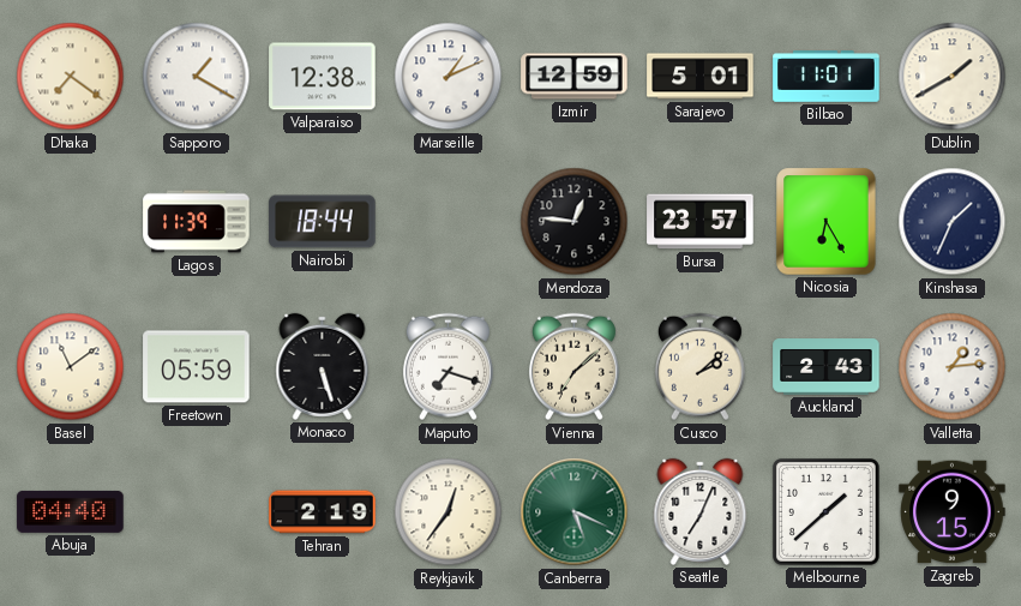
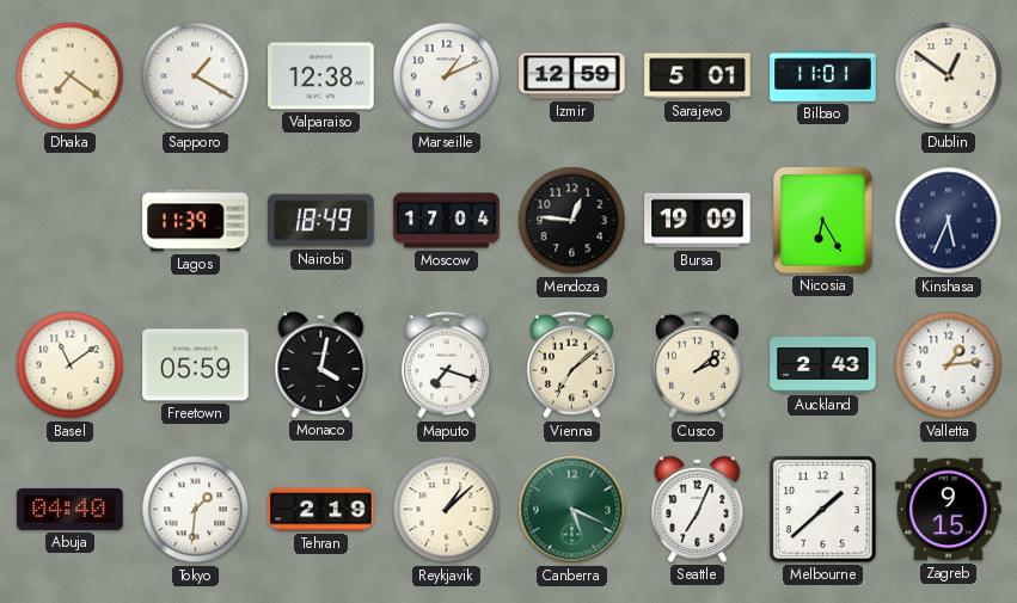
Dublin: 1:40 -> 12:51
Nairobi: 18:44 -> 18:49
Moscow: none -> 17:04
Bursa: 23:57 -> 19:09
Kinshasa: 1:34 -> 5:34
Monaco: 5:27 -> 4:02
Tokyo: none -> 1:31
Reykjavik: 12:36 -> 1:08
